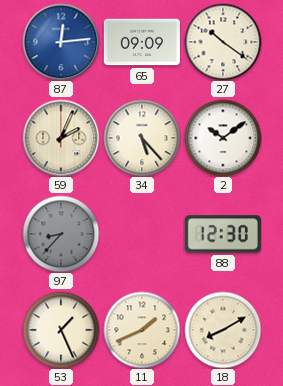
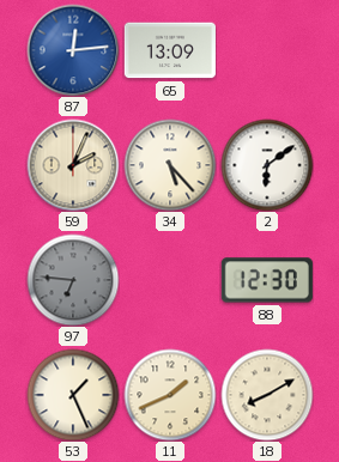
65: 09:09 -> 13:09
27: 10:21 -> none
2: 10:09 -> 6:09
97: 8:37 -> 6:46
